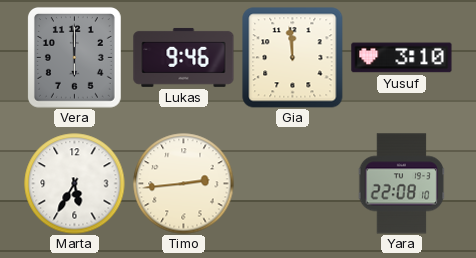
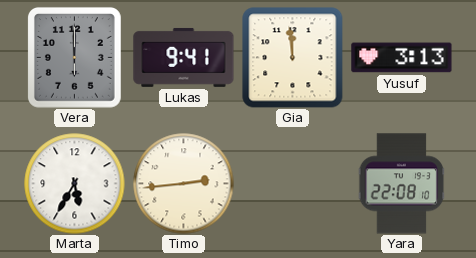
Lukas: 9:46 -> 9:41
Yusuf: 3:10 -> 3:13
